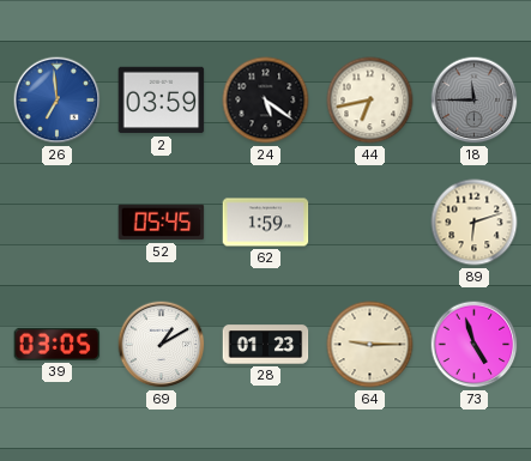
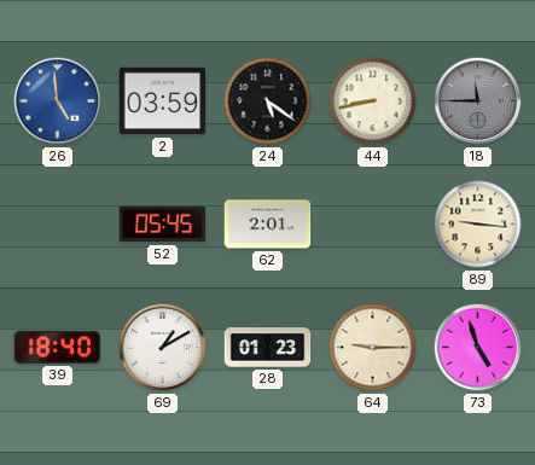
26: 6:59 -> 4:59
44: 6:43 -> 8:43
62: 1:59 -> 2:01
89: 6:12 -> 9:16
39: 03:05 -> 18:40
